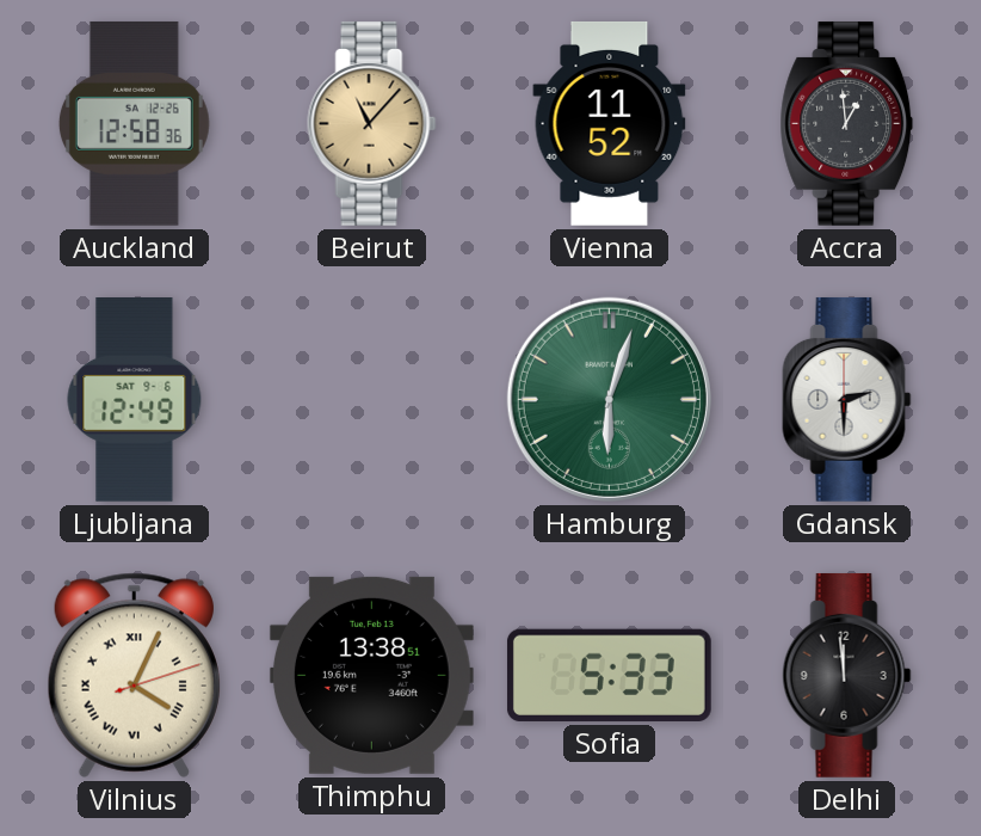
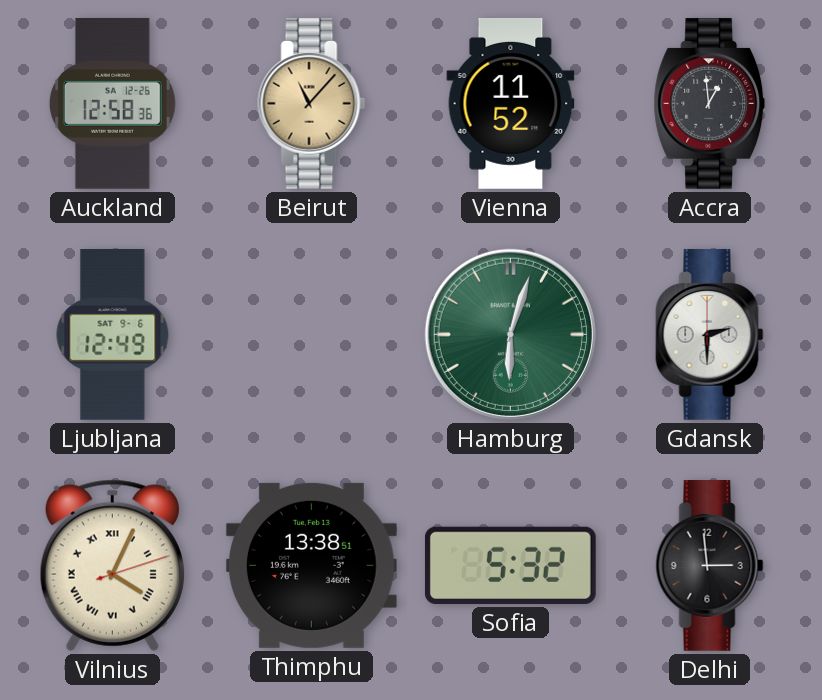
Sofia: 5:33 -> 5:32
Delhi: 11:59 -> 2:59
